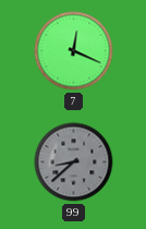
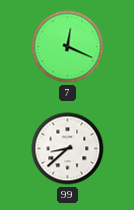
99 dial: grey -> white
